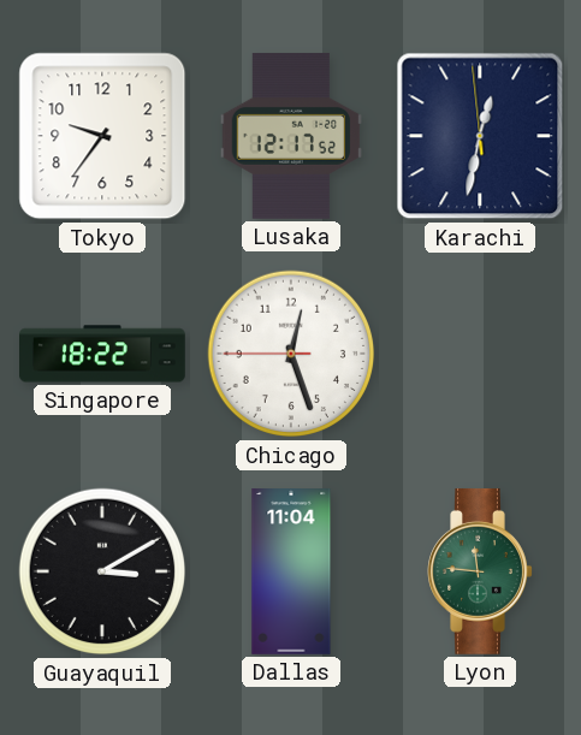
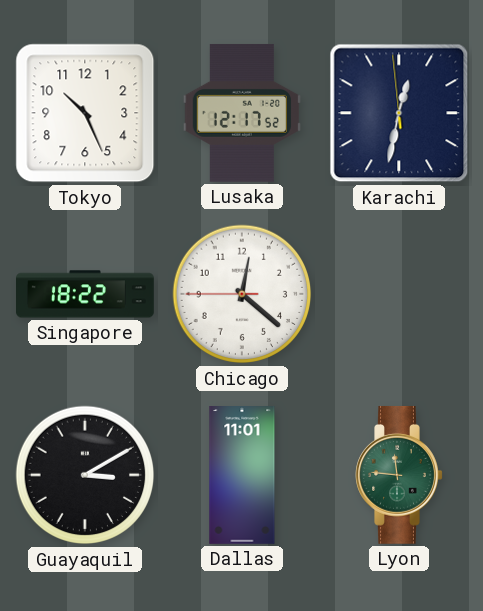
Tokyo: 9:36 -> 10:26
Chicago: 12:26 -> 12:21
Dallas: 11:04 -> 11:01
